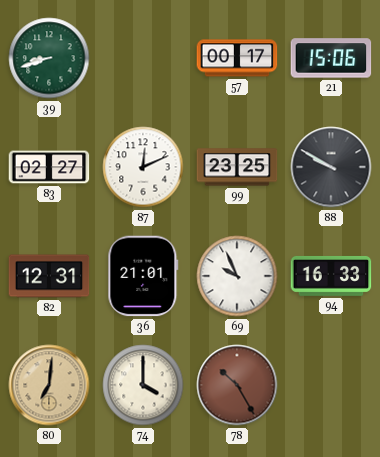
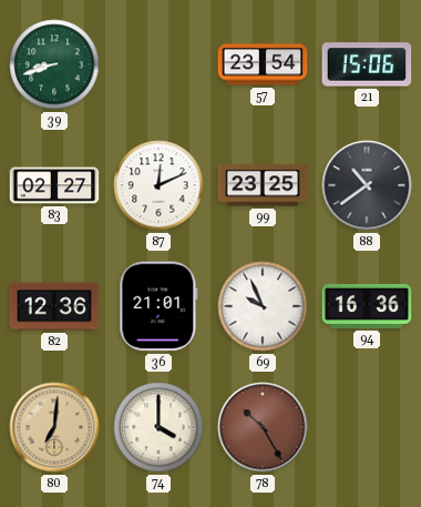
57: 00:17 -> 23:54
88: 9:50 -> 10:39
82: 12:31 -> 12:36
94: 16:33 -> 16:36
